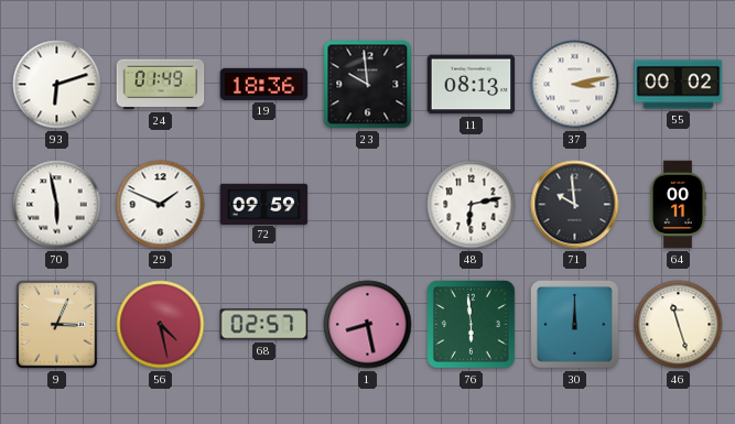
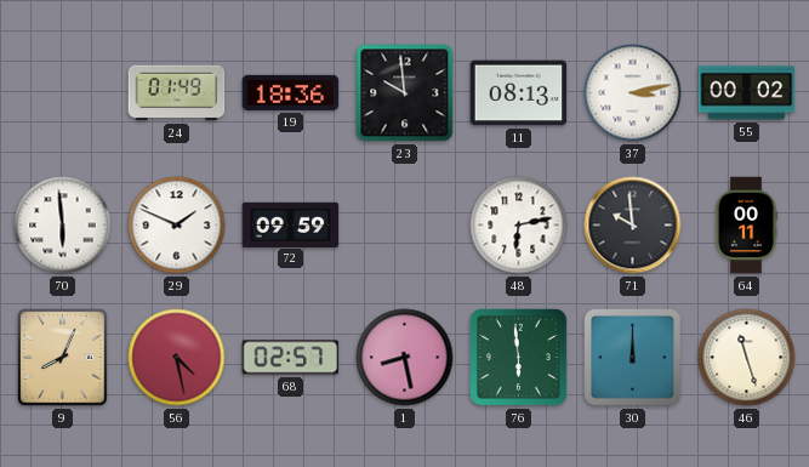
93: 6:12 -> none
70: 5:58 -> 5:59
9: 3:04 -> 8:04
